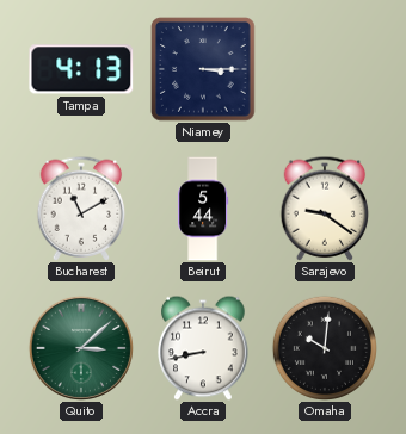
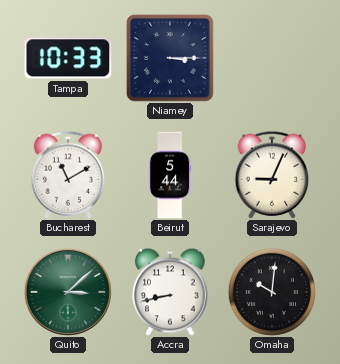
Tampa: 4:13 -> 10:33
Sarajevo: 9:21 -> 9:04
